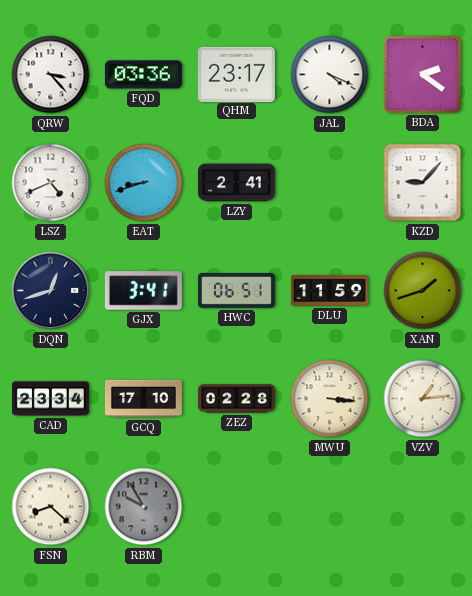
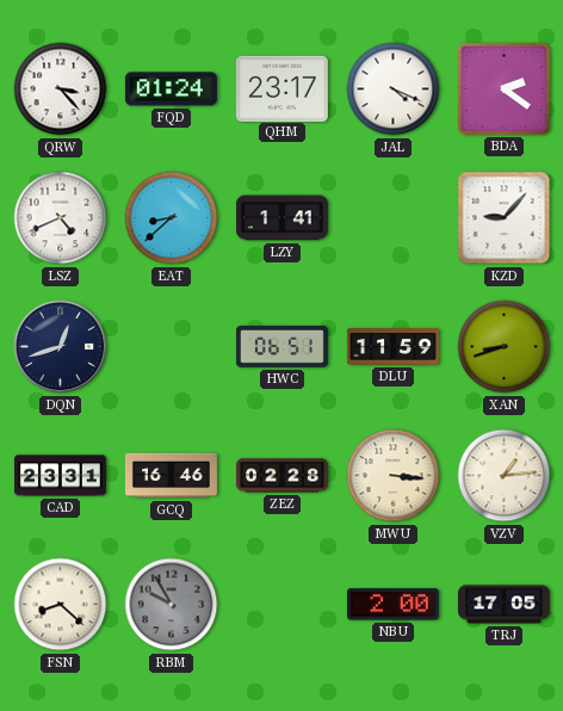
FQD: 03:36 -> 01:24
EAT: 8:42 -> 8:38
LZY: 2:41 -> 1:41
GJX: 3:41 -> none
XAN: 1:42 -> 8:42
CAD: 23:34 -> 23:31
GCQ: 17:10 -> 16:46
NBU: none -> 2:00
TRJ: none -> 17:05
